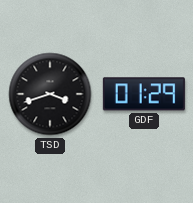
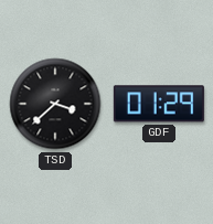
TSD: 3:42 -> 3:38
